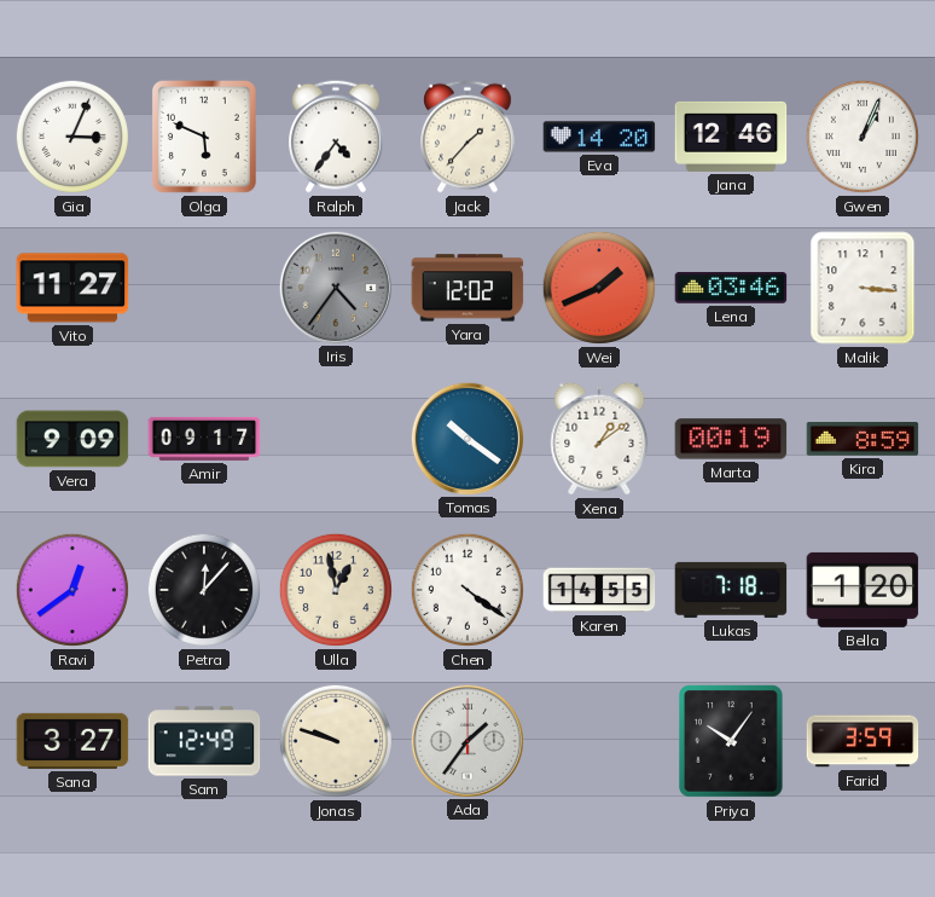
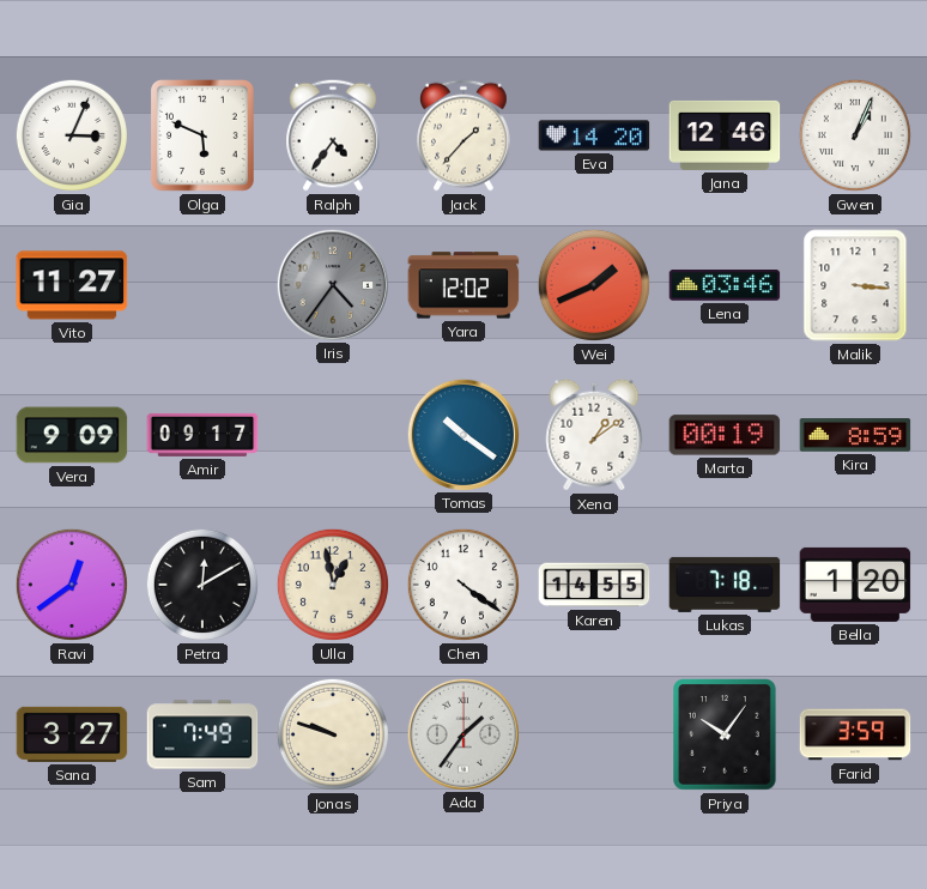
Petra: 12:07 -> 12:10
Sam: 12:49 -> 7:49
